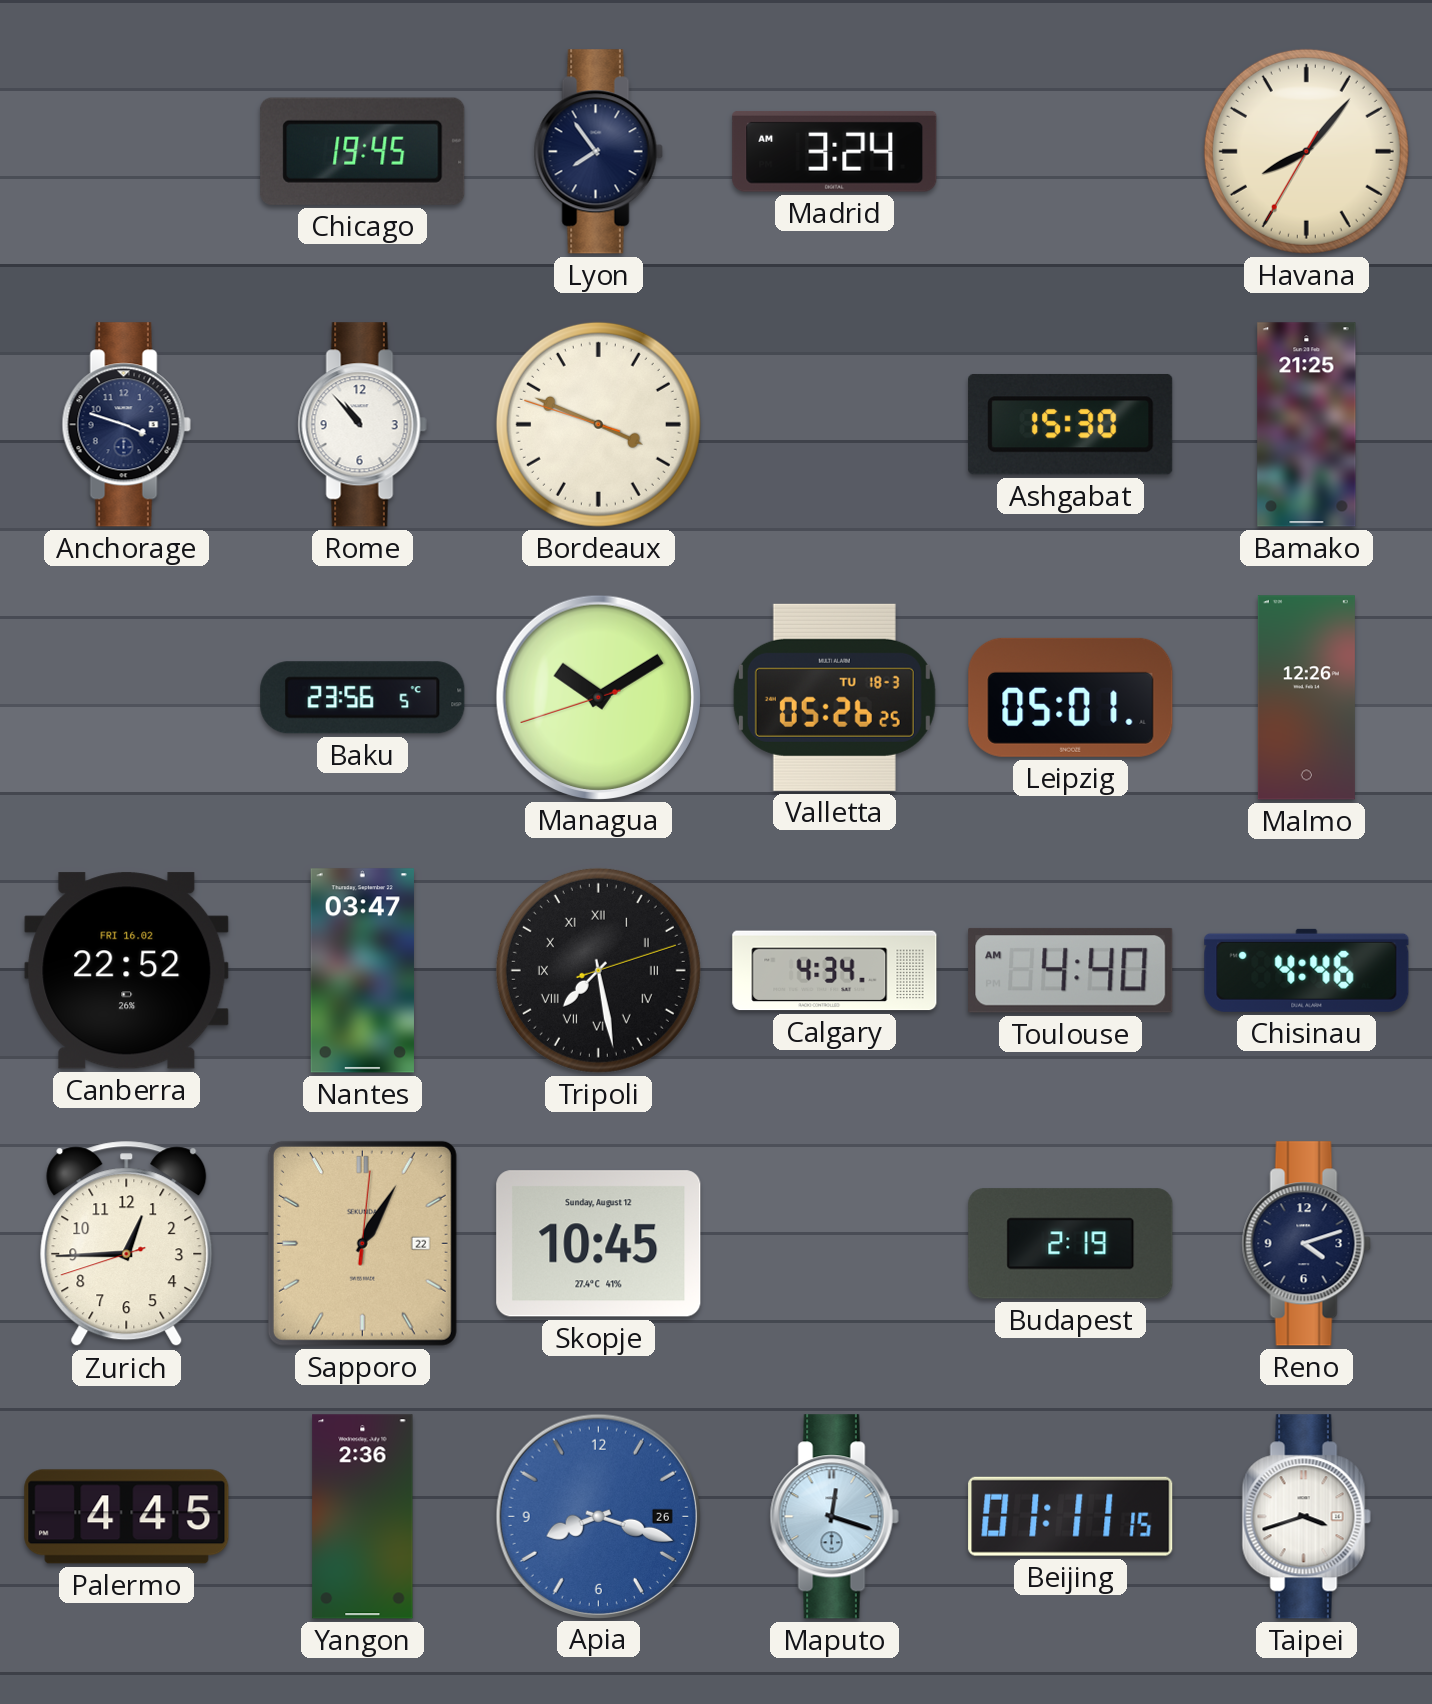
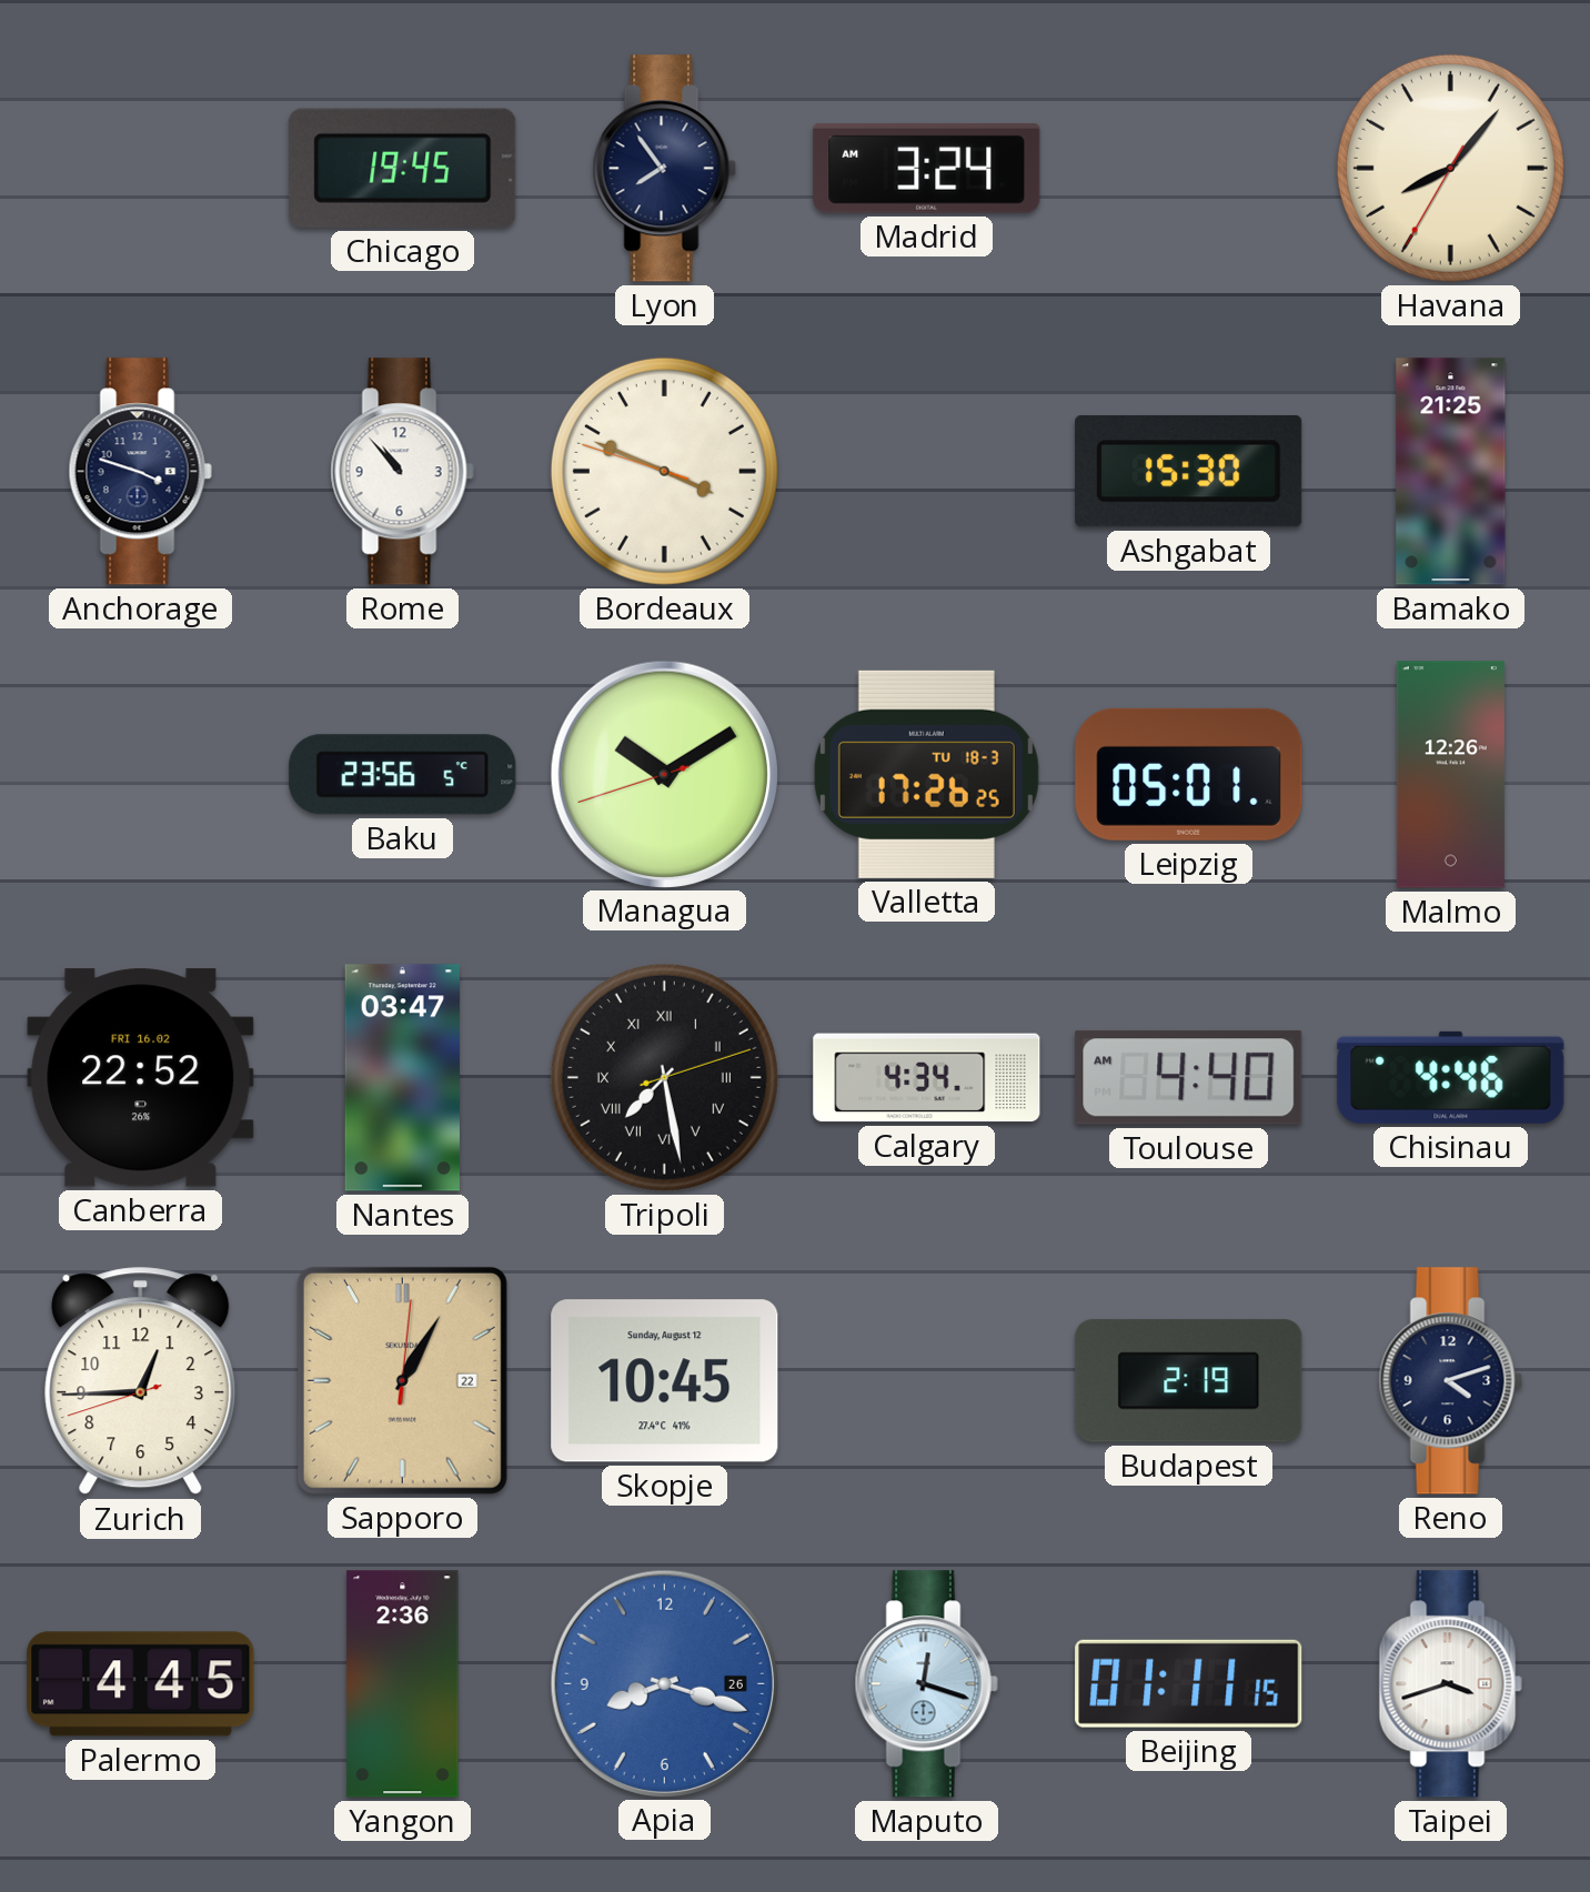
Valletta: 05:26 -> 17:26
